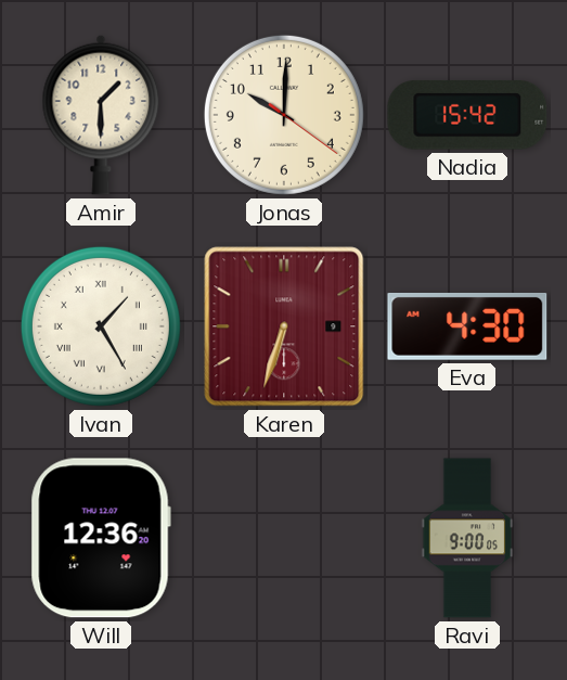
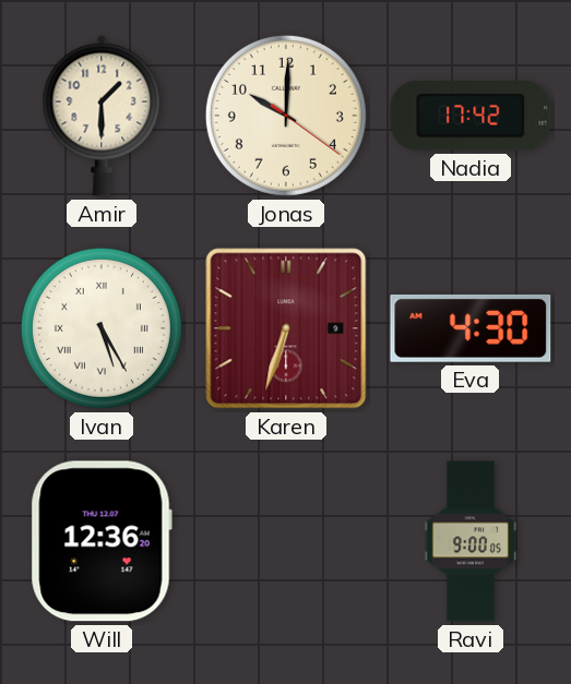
Nadia: 15:42 -> 17:42
Ivan: 1:25 -> 5:25
